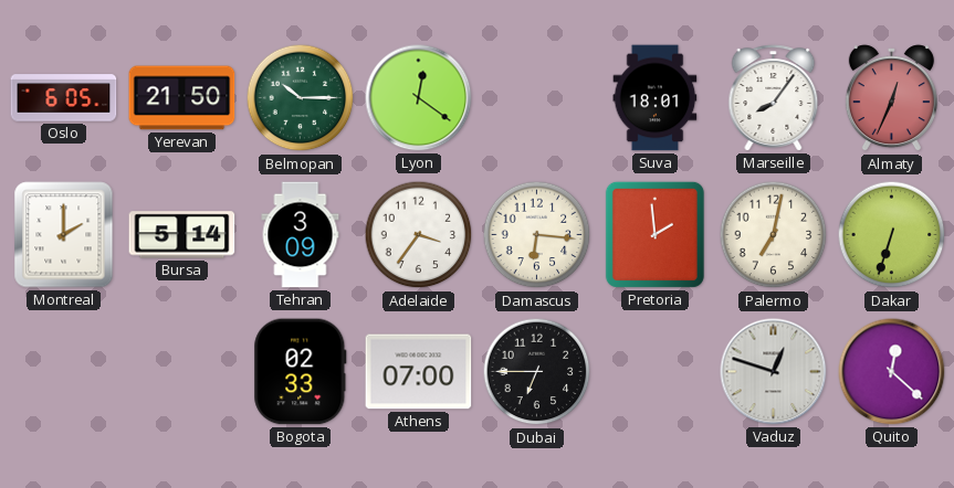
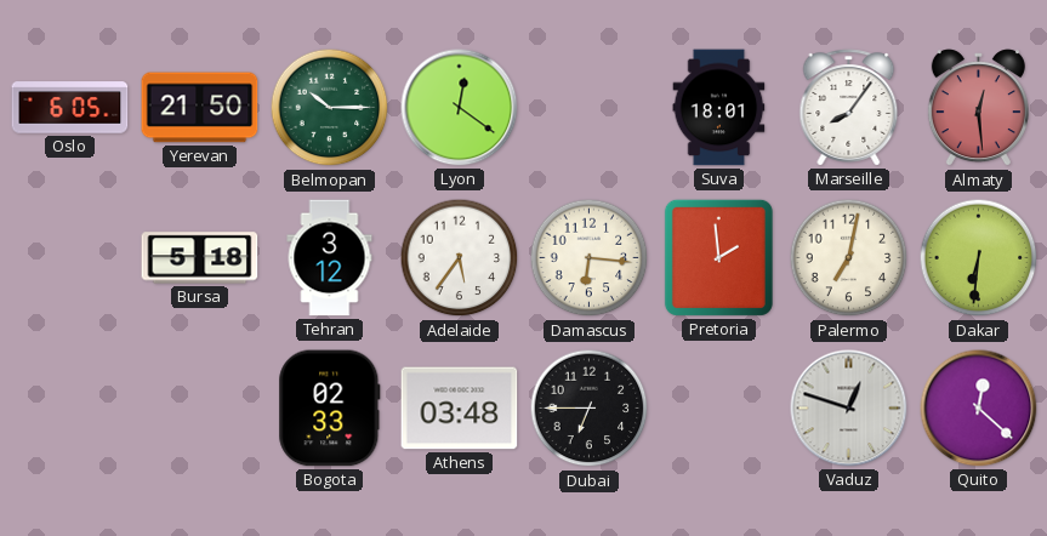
Almaty: 12:34 -> 12:29
Montreal: 2:00 -> none
Bursa: 5:14 -> 5:18
Tehran: 3:09 -> 3:12
Adelaide: 3:36 -> 5:36
Dakar: 6:33 -> 6:31
Athens: 07:00 -> 03:48
